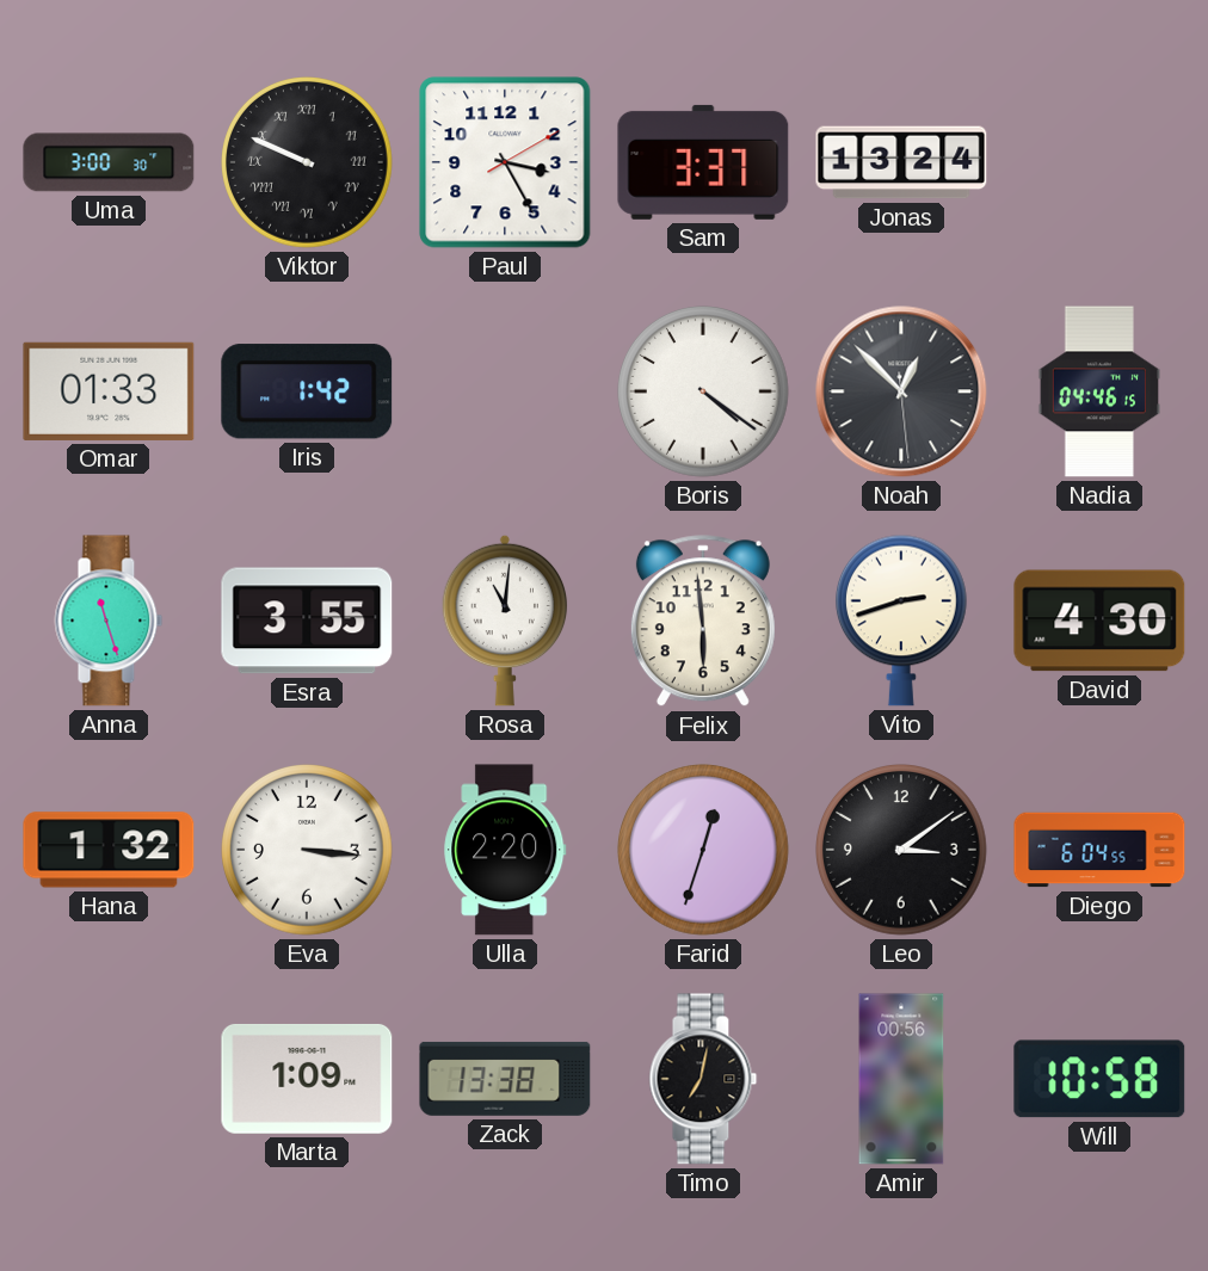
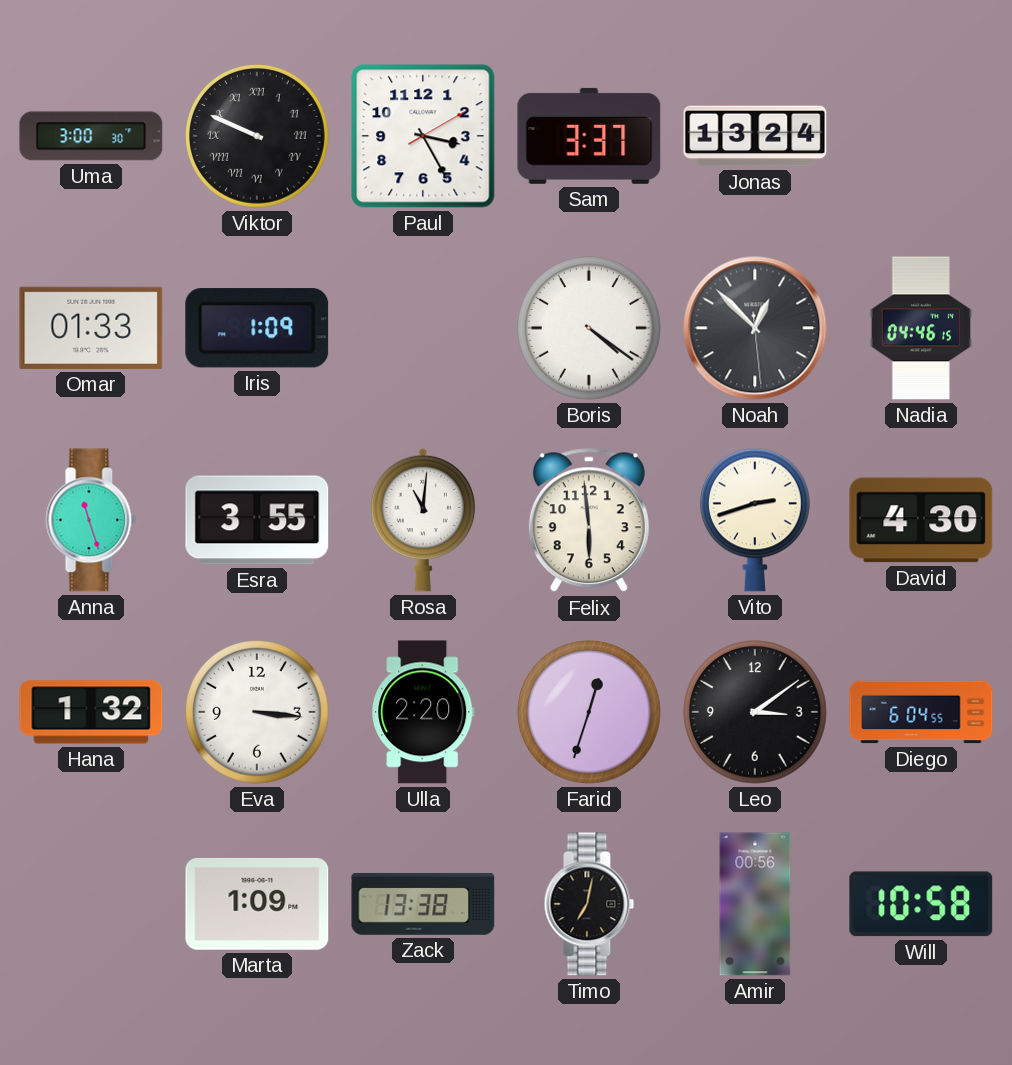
Iris: 1:42 -> 1:09
